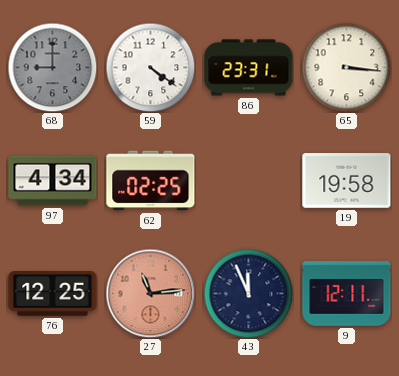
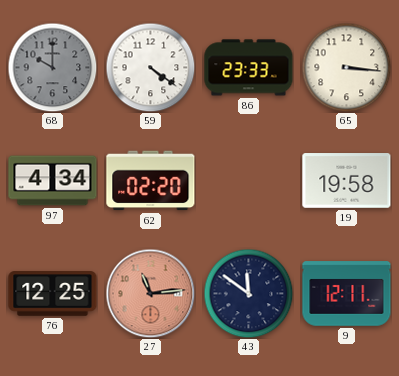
68: 9:00 -> 10:00
86: 23:31 -> 23:33
62: 02:25 -> 02:20
43: 11:56 -> 11:51
